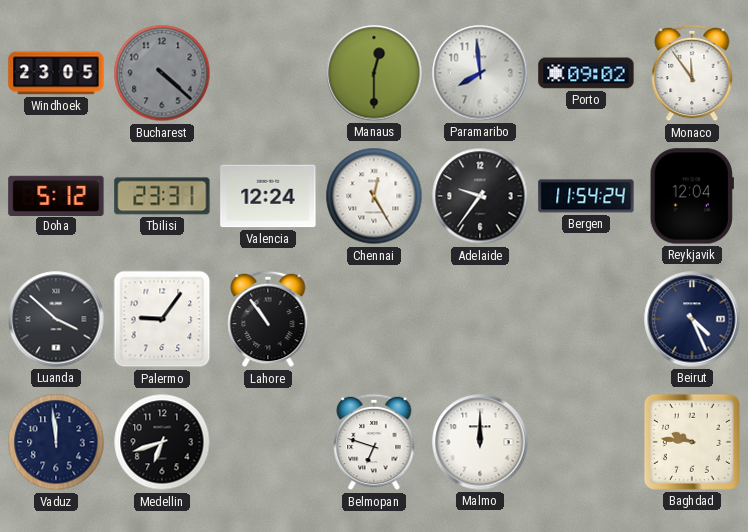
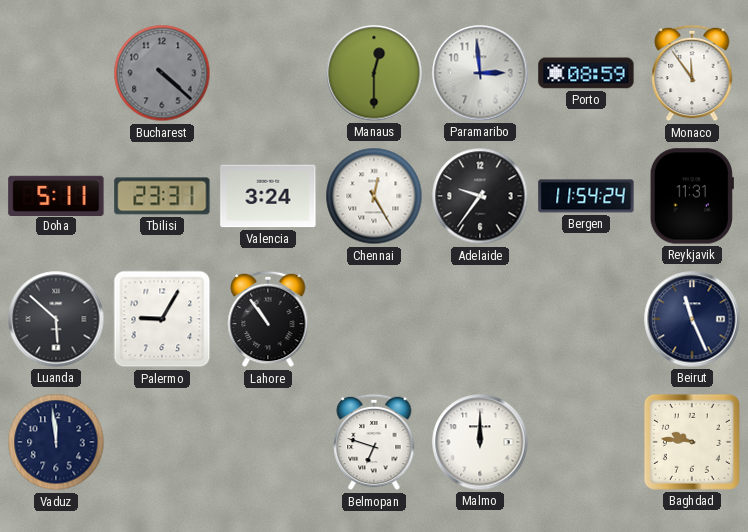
Windhoek: 23:05 -> none
Paramaribo: 7:59 -> 2:59
Porto: 09:02 -> 08:59
Doha: 5:12 -> 5:11
Valencia: 12:24 -> 3:24
Reykjavik: 12:04 -> 11:31
Luanda: 3:52 -> 5:52
Palermo: 9:06 -> 9:05
Beirut: 4:26 -> 11:26
Medellin: 6:42 -> none
